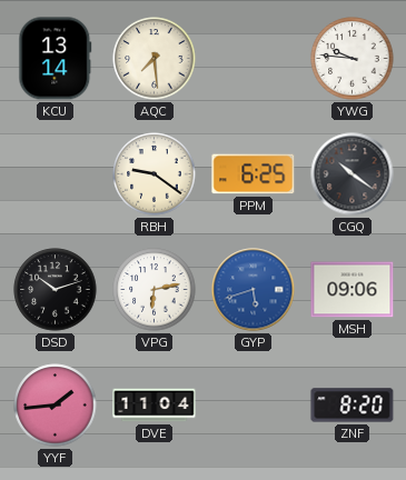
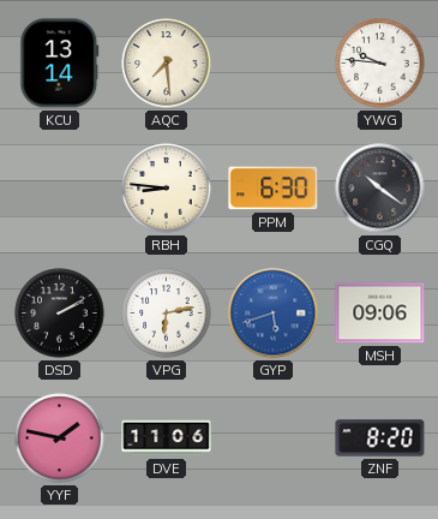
RBH: 9:21 -> 8:46
PPM: 6:25 -> 6:30
DSD: 10:12 -> 2:10
YYF: 1:44 -> 1:47
DVE: 11:04 -> 11:06
